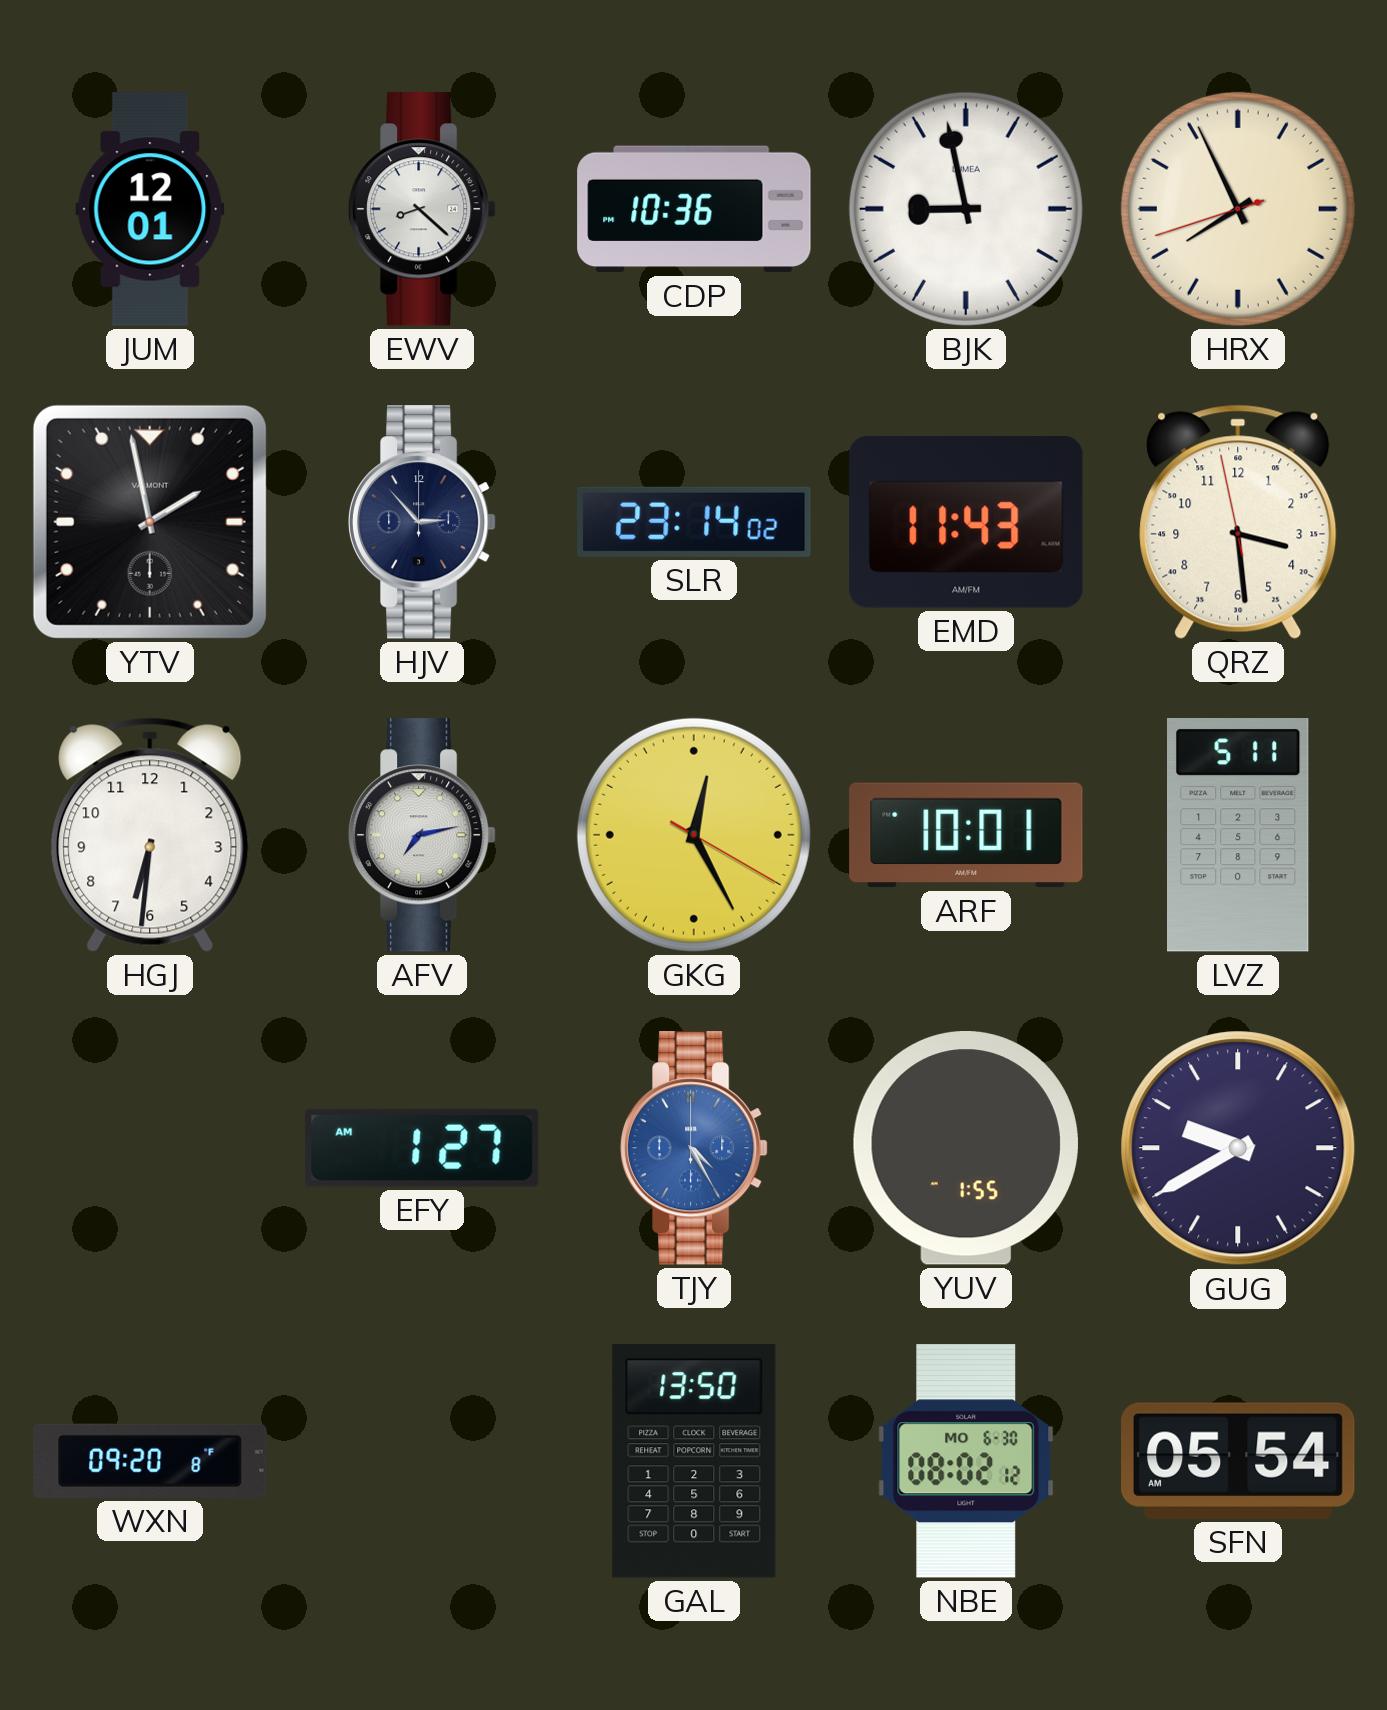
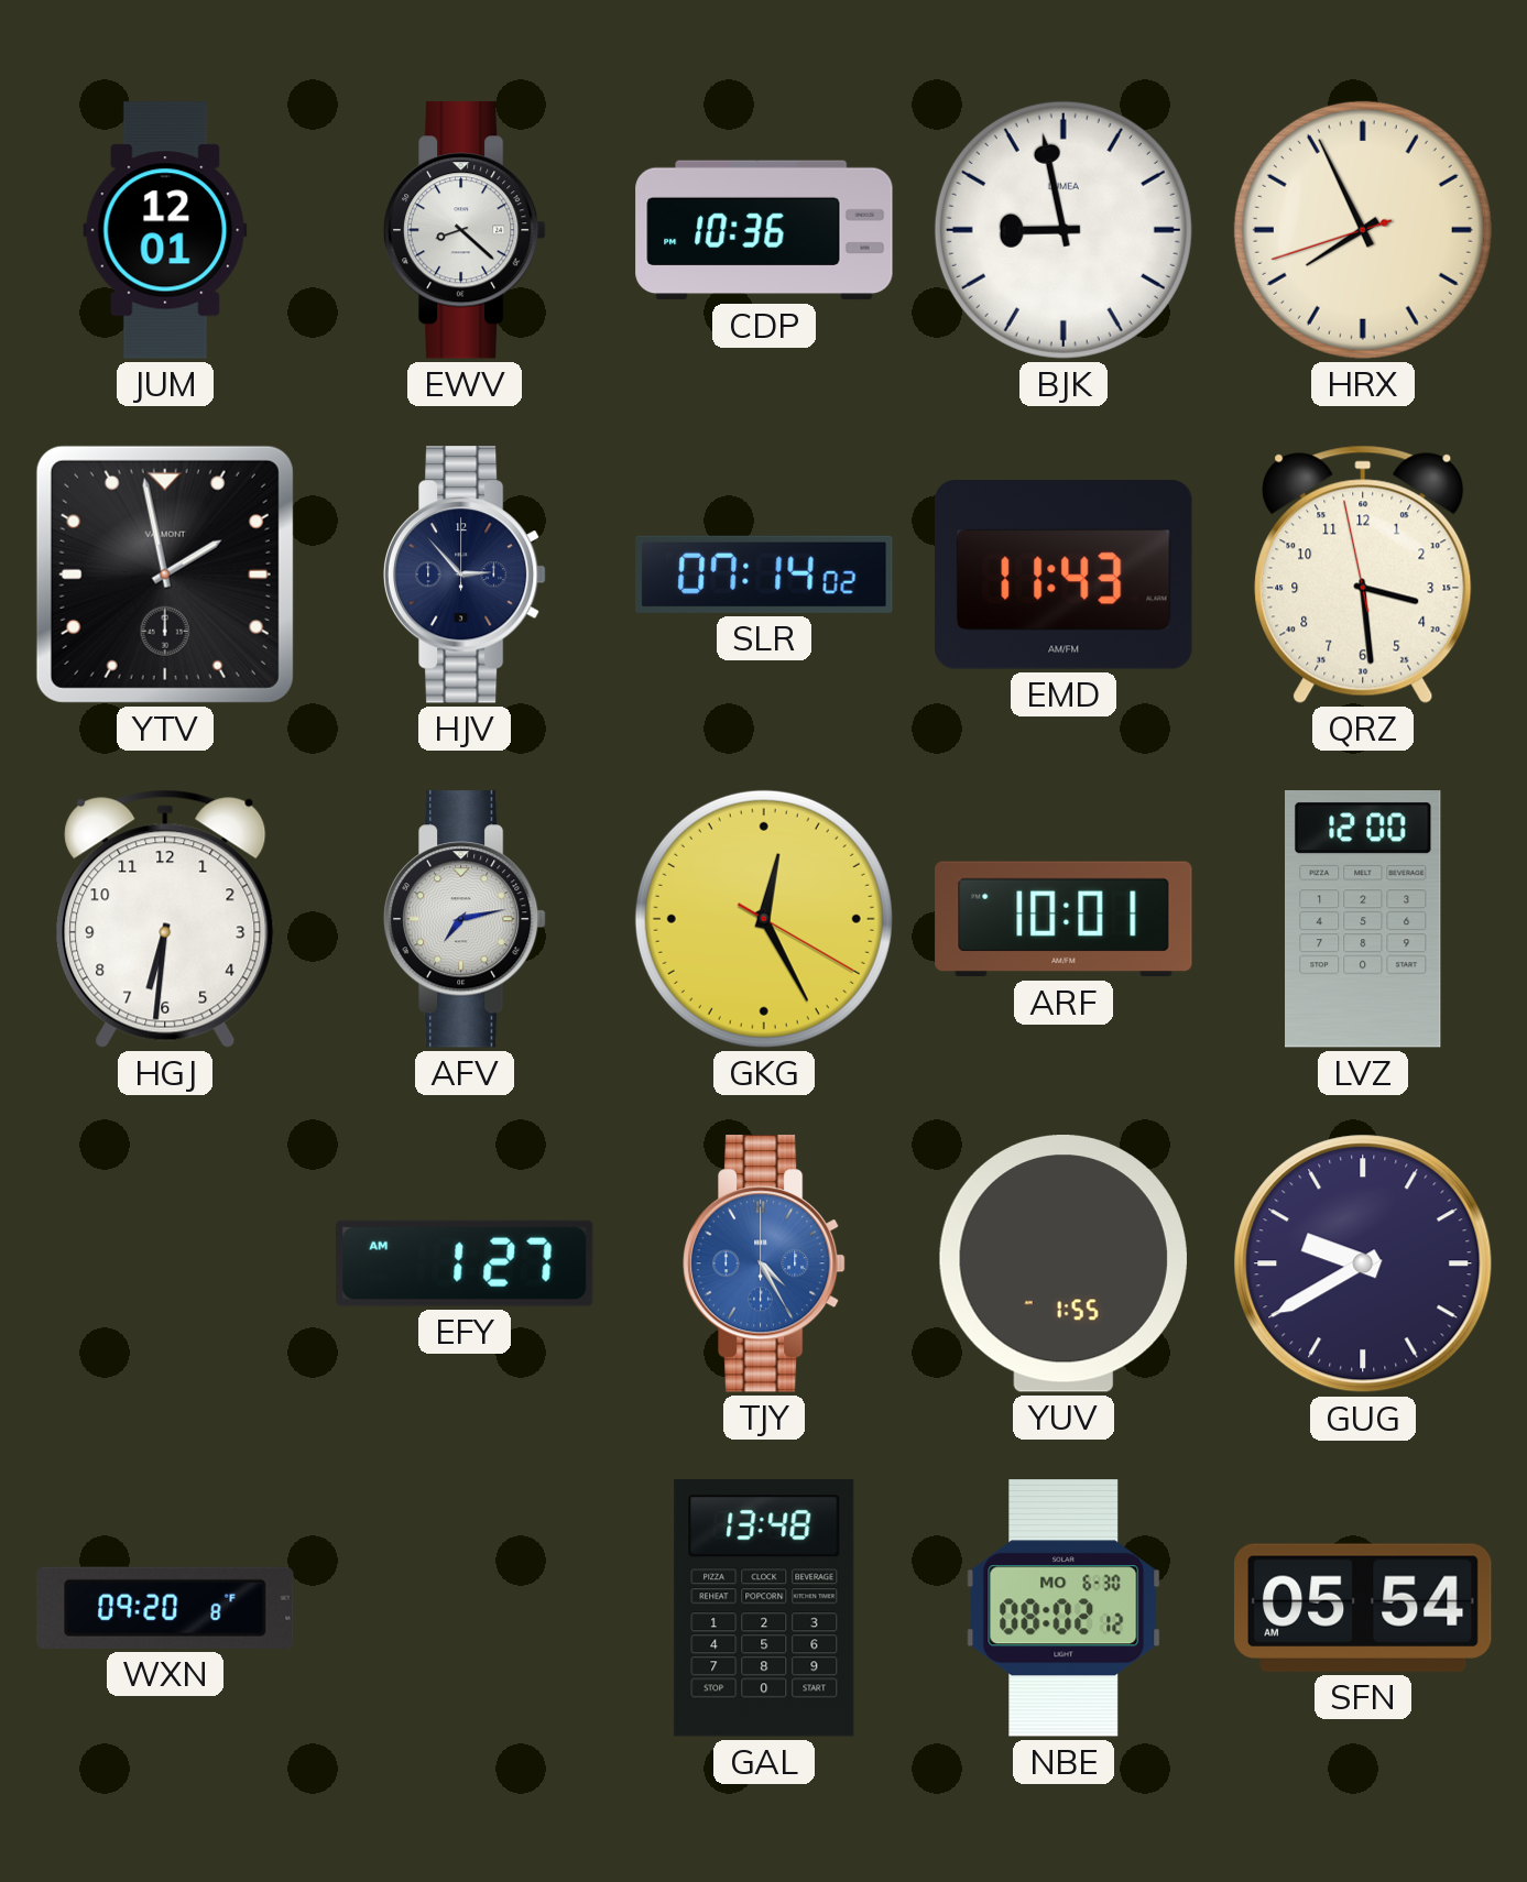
SLR: 23:14 -> 07:14
LVZ: 5:11 -> 12:00
GAL: 13:50 -> 13:48
